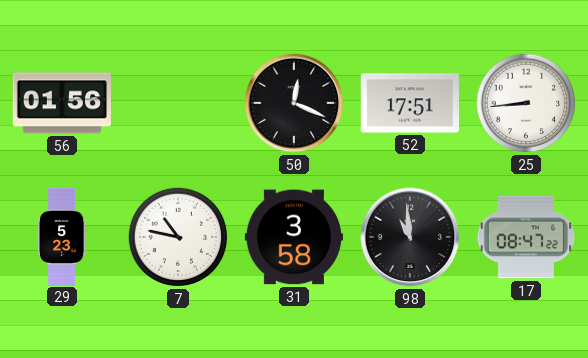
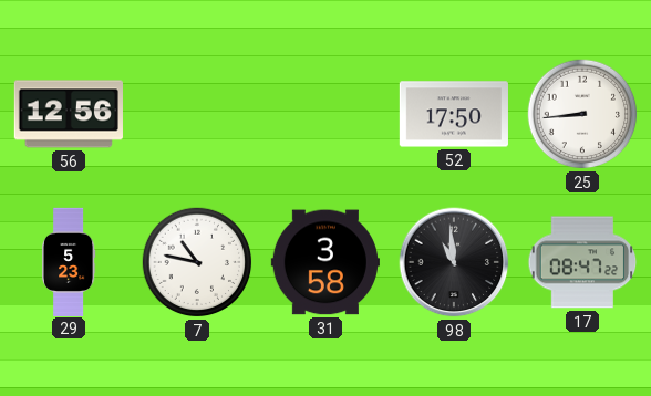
56: 01:56 -> 12:56
50: 12:19 -> none
52: 17:51 -> 17:50
